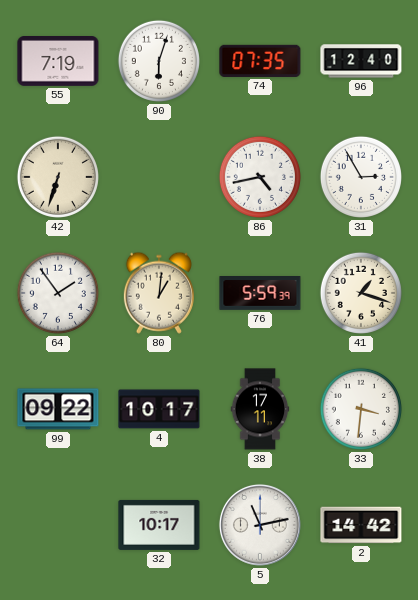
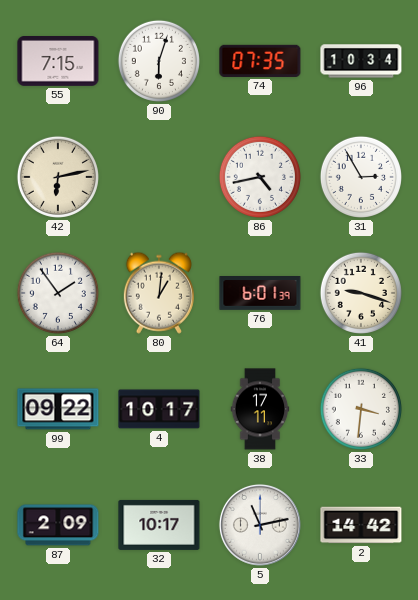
55: 7:19 -> 7:15
96: 12:40 -> 10:34
42: 6:33 -> 6:13
76: 5:59 -> 6:01
41: 1:18 -> 9:18
87: none -> 2:09
